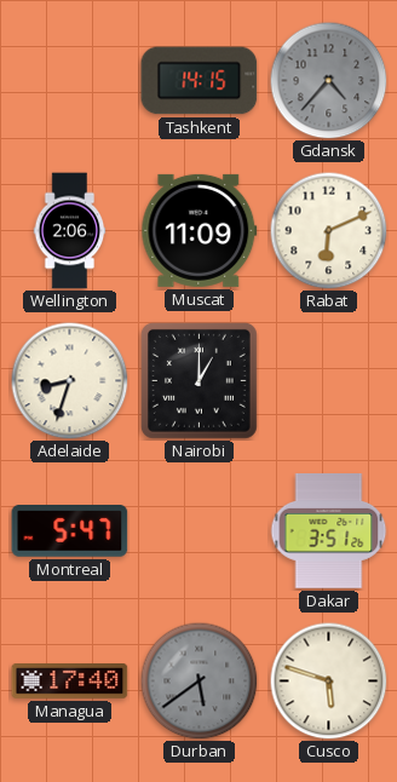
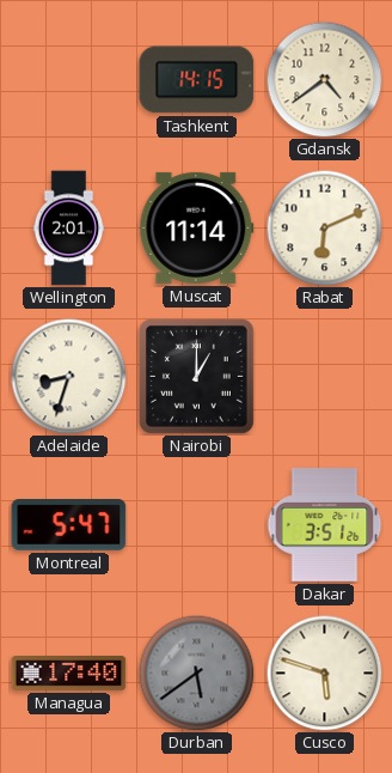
Gdansk: 4:37 -> 4:39
Gdansk dial: grey -> cream
Wellington: 2:06 -> 2:01
Muscat: 11:09 -> 11:14
